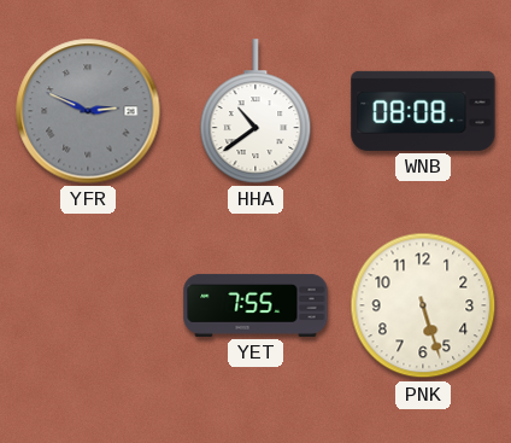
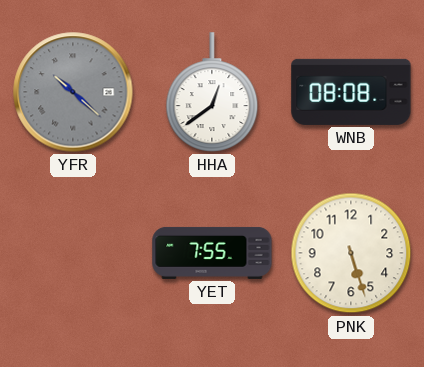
YFR: 2:49 -> 10:22
HHA: 10:39 -> 12:39
